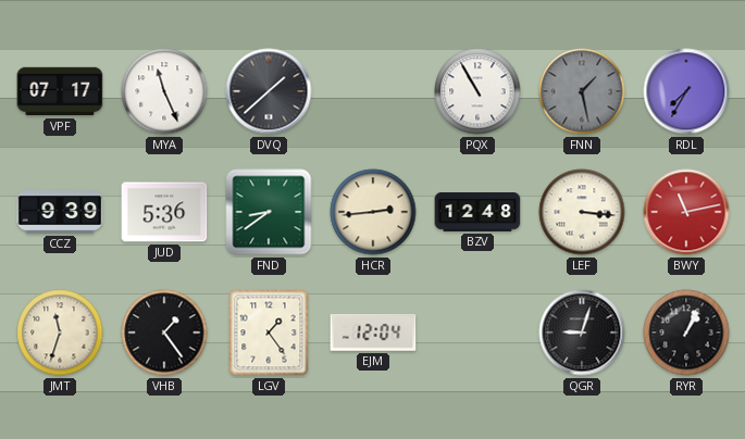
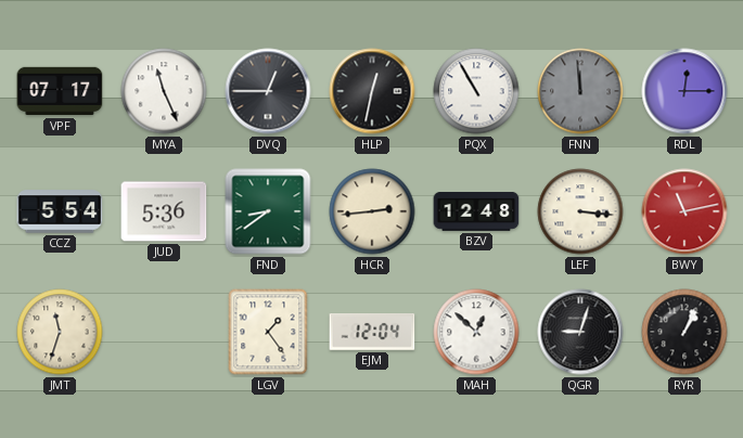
DVQ: 1:38 -> 12:45
HLP: none -> 12:32
FNN: 1:28 -> 11:59
RDL: 7:35 -> 12:15
CCZ: 9:39 -> 5:54
VHB: 1:24 -> none
MAH: none -> 12:52
